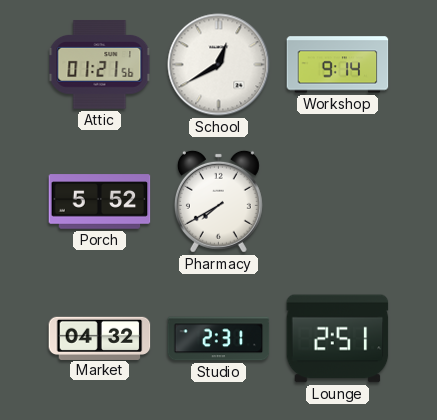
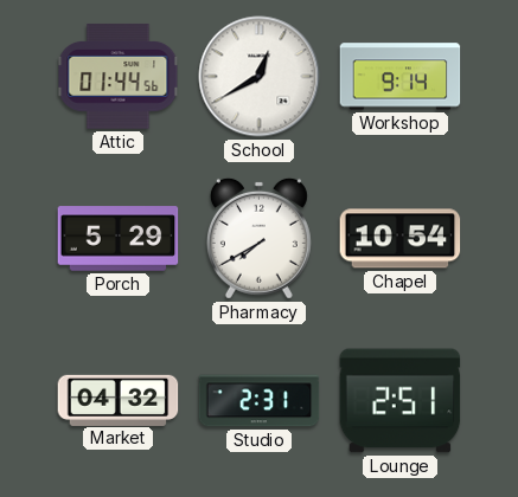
Attic: 01:21 -> 01:44
Porch: 5:52 -> 5:29
Chapel: none -> 10:54
